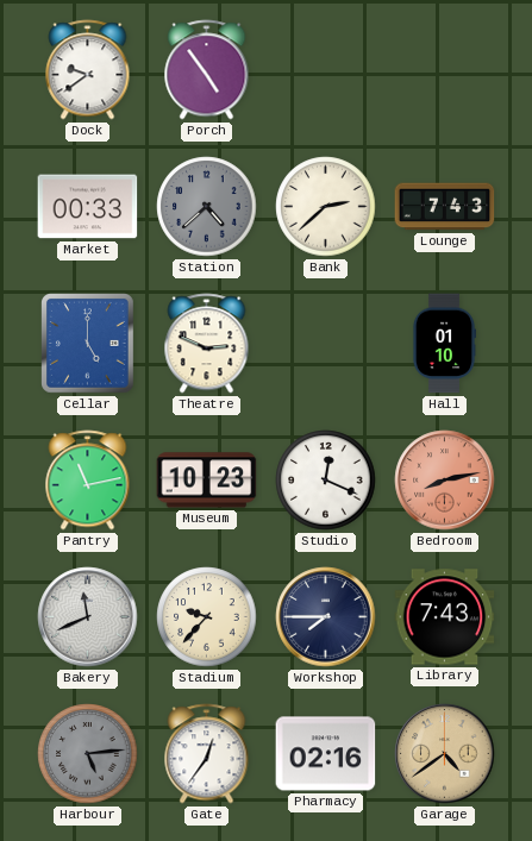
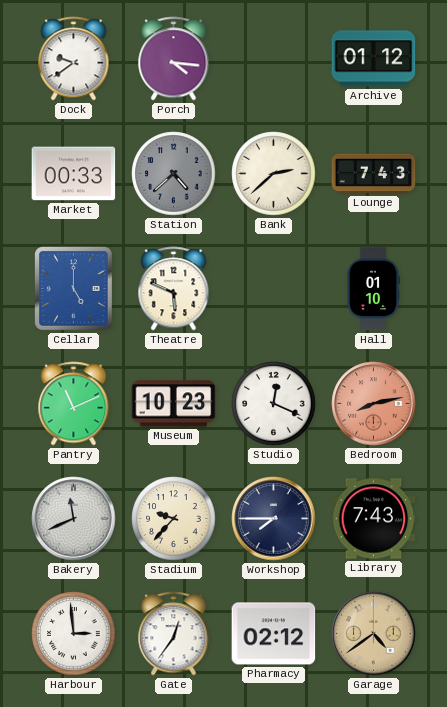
Porch: 4:54 -> 4:16
Archive: none -> 01:12
Theatre: 2:49 -> 5:49
Pantry: 11:13 -> 11:11
Harbour: 5:14 -> 2:59
Harbour dial: grey -> white
Pharmacy: 02:16 -> 02:12
